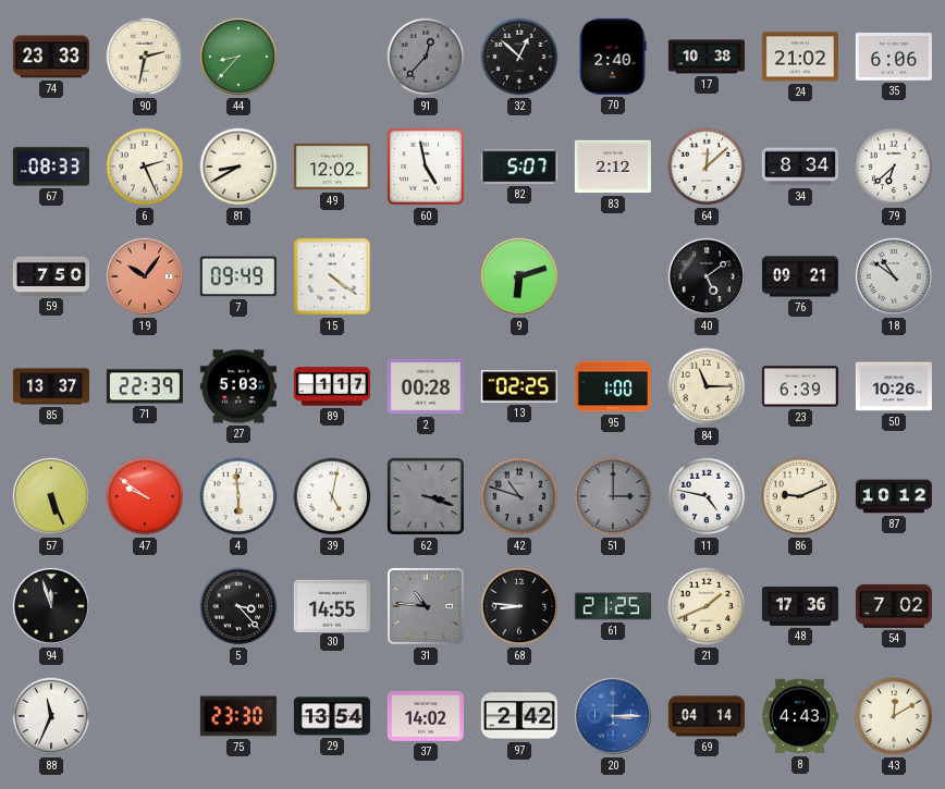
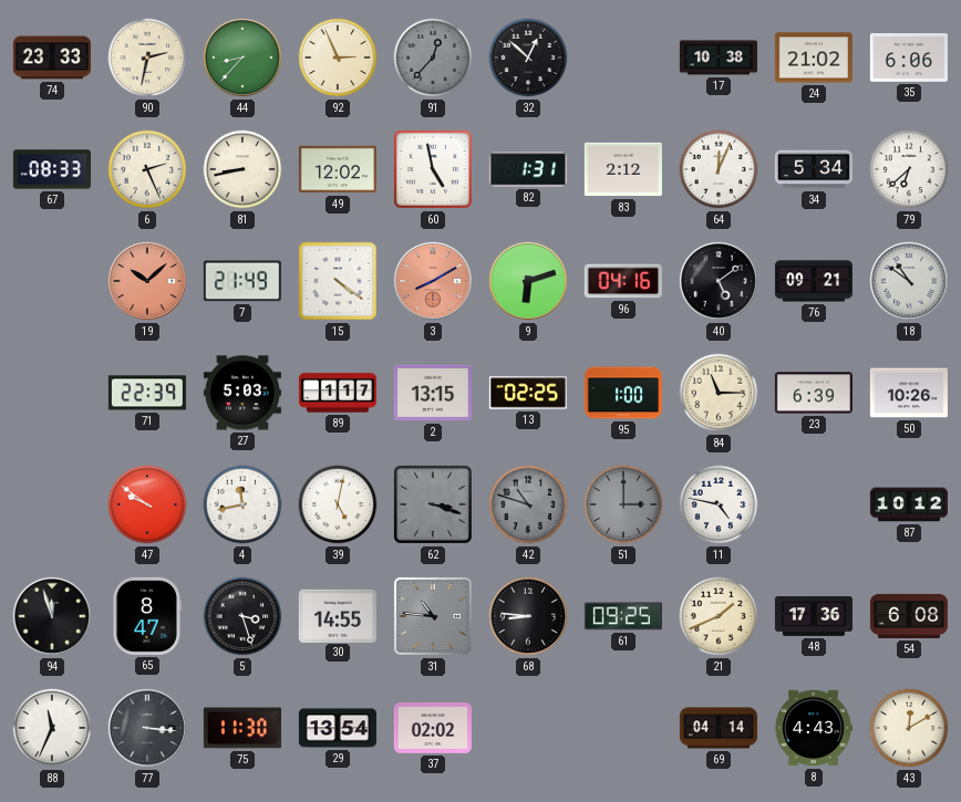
92: none -> 2:56
70: 2:40 -> none
81: 8:40 -> 8:43
82: 5:07 -> 1:31
64: 12:08 -> 12:04
34: 8:34 -> 5:34
59: 7:50 -> none
19: 10:06 -> 10:08
7: 09:49 -> 21:49
3: none -> 8:10
96: none -> 04:16
85: 13:37 -> none
2: 00:28 -> 13:15
57: 5:26 -> none
4: 5:59 -> 11:43
86: 9:11 -> none
65: none -> 8:47
5: 3:23 -> 3:27
61: 21:25 -> 09:25
54: 7:02 -> 6:08
77: none -> 3:16
75: 23:30 -> 11:30
37: 14:02 -> 02:02
97: 2:42 -> none
20: 3:15 -> none
